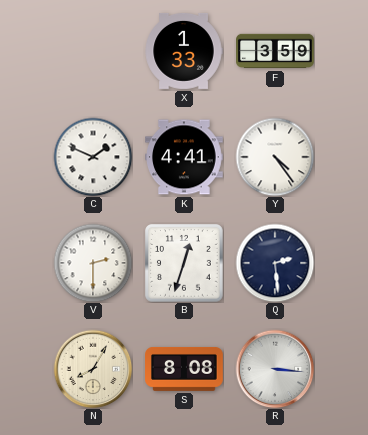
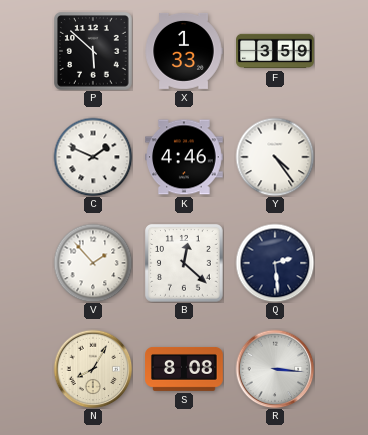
P: none -> 5:52
K: 4:41 -> 4:46
V: 2:30 -> 1:53
B: 12:33 -> 12:22
